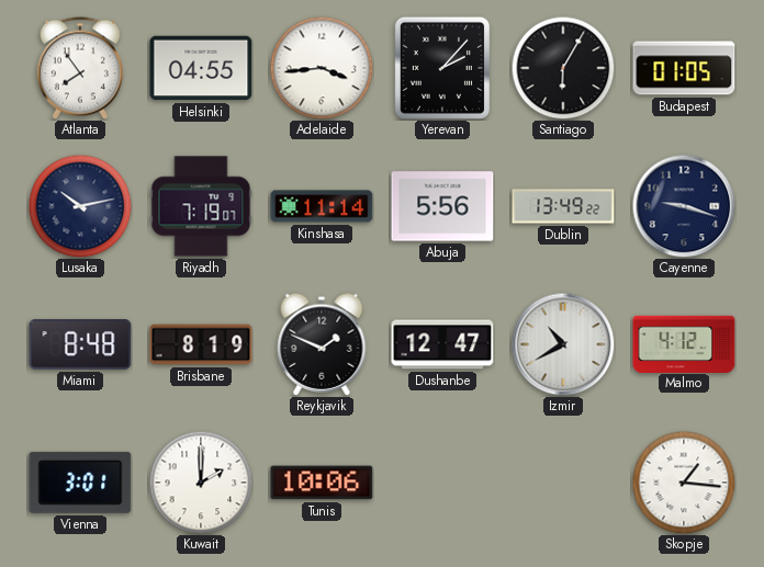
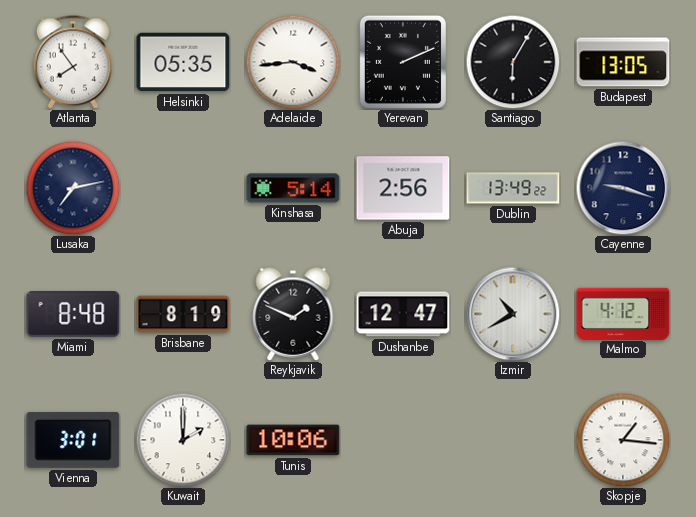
Helsinki: 04:55 -> 05:35
Yerevan: 2:07 -> 2:11
Budapest: 01:05 -> 13:05
Lusaka: 10:13 -> 7:13
Riyadh: 7:19 -> none
Kinshasa: 11:14 -> 5:14
Abuja: 5:56 -> 2:56
